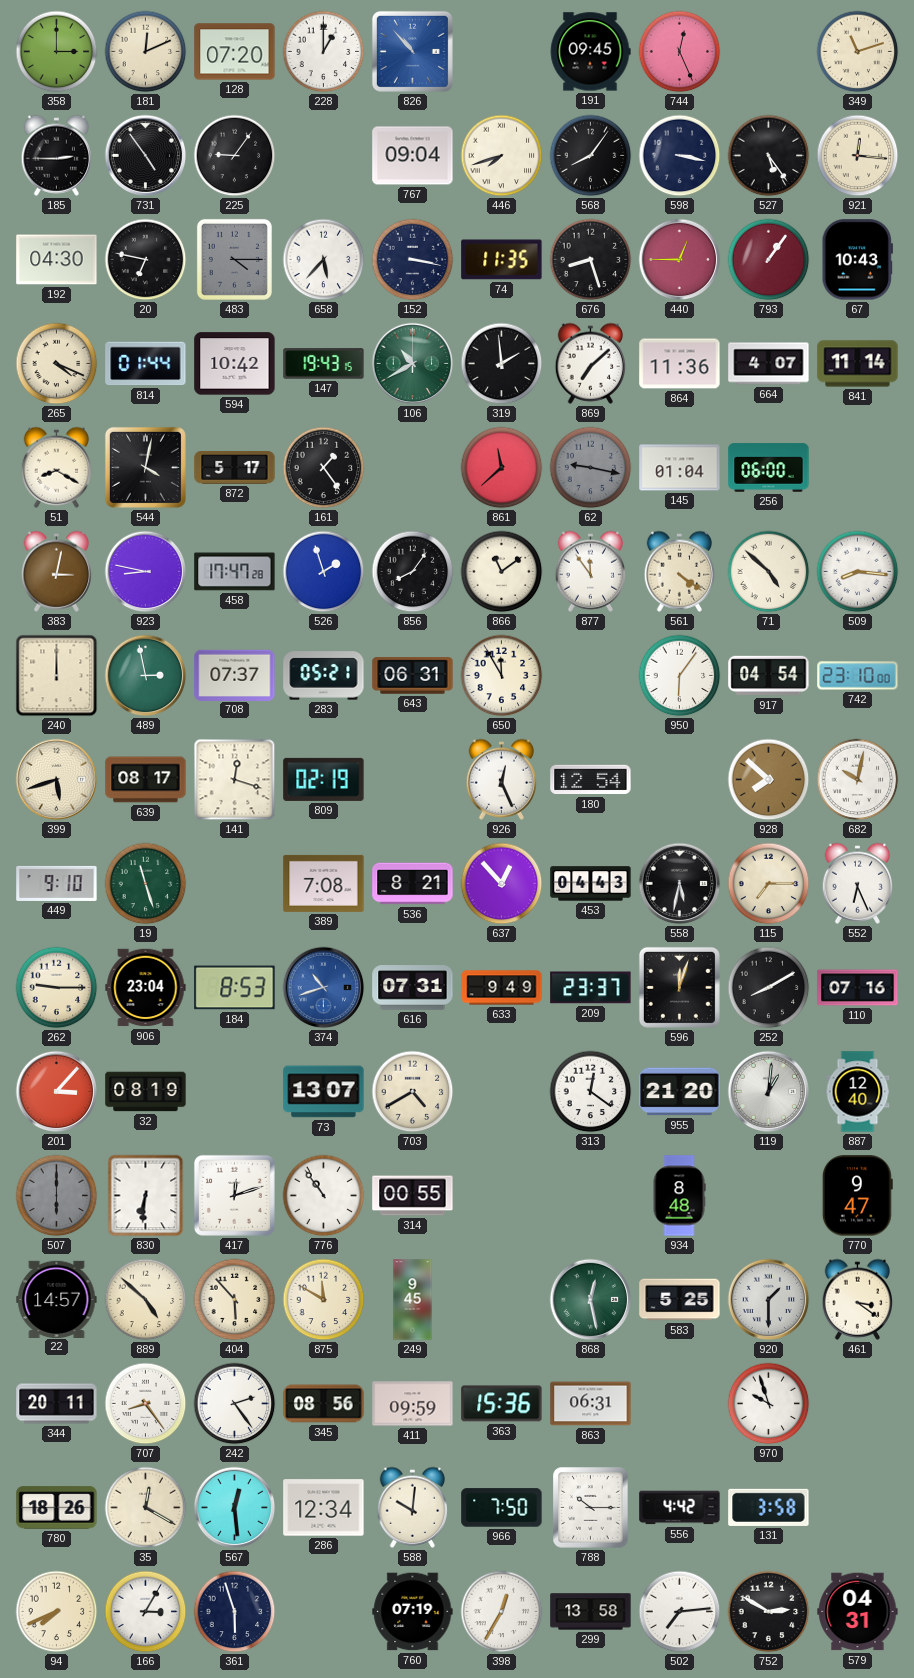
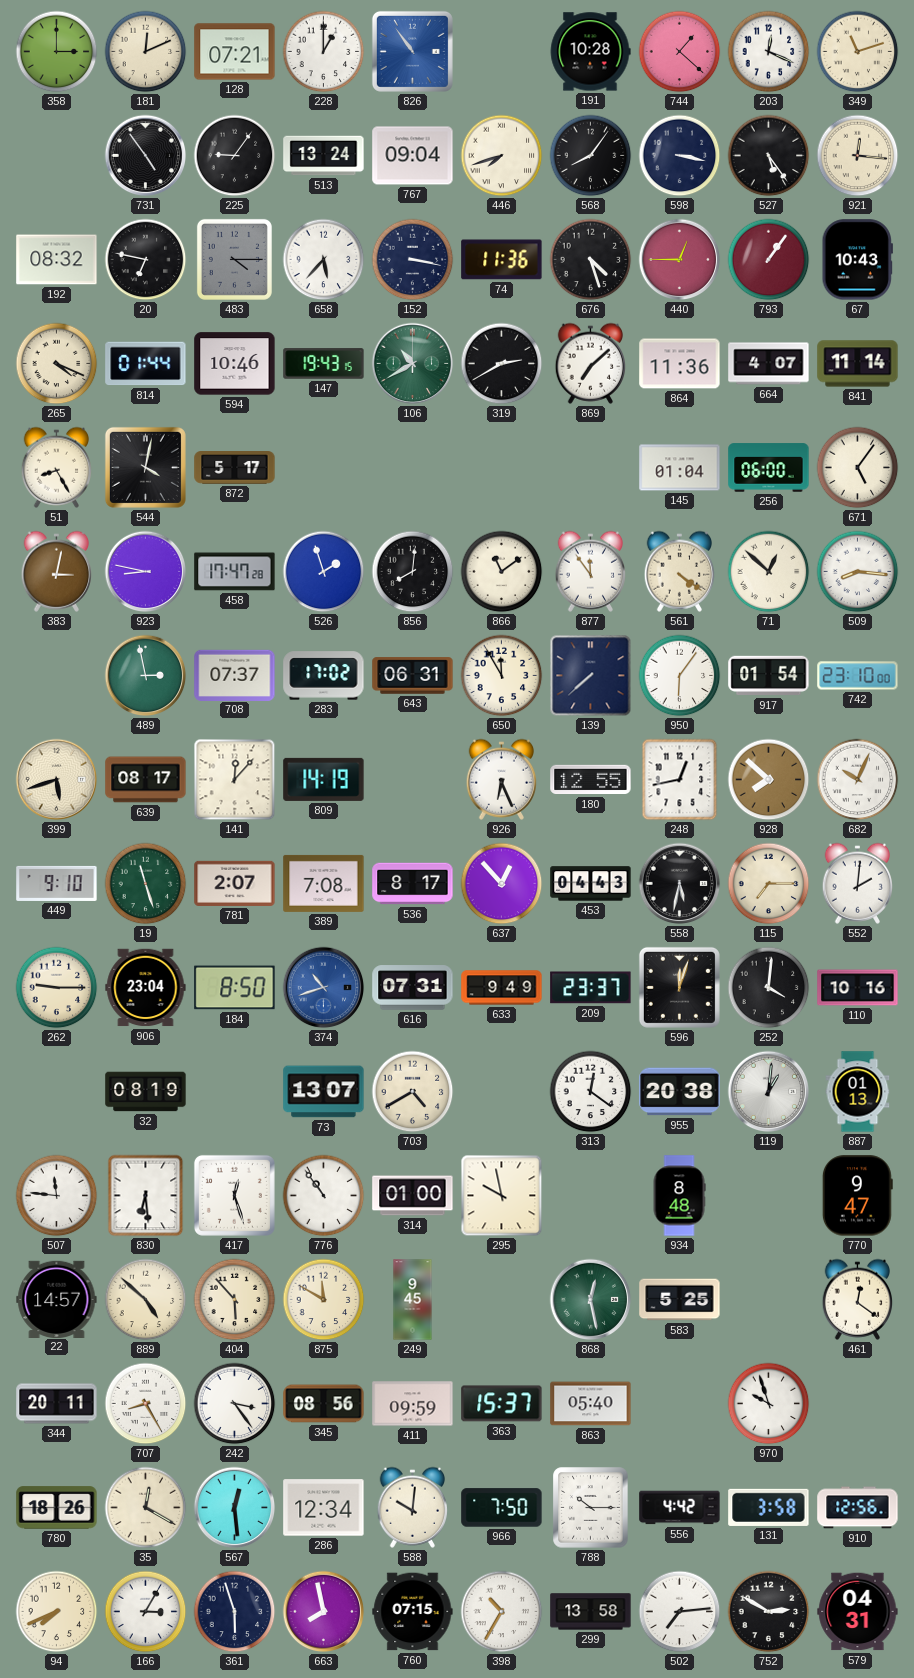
128: 07:20 -> 07:21
826: 10:53 -> 10:54
191: 09:45 -> 10:28
744: 12:26 -> 1:22
203: none -> 12:19
185: 2:45 -> none
513: none -> 13:24
192: 04:30 -> 08:32
74: 11:35 -> 11:36
676: 8:27 -> 4:27
594: 10:42 -> 10:46
319: 1:59 -> 2:40
51: 8:20 -> 8:25
161: 1:24 -> none
861: 11:38 -> none
62: 9:17 -> none
671: none -> 5:06
856: 8:06 -> 8:01
71: 4:52 -> 12:52
240: 12:00 -> none
283: 05:21 -> 17:02
139: none -> 7:38
917: 04:54 -> 01:54
141: 12:18 -> 12:07
809: 02:19 -> 14:19
926: 12:26 -> 6:26
180: 12:54 -> 12:55
248: none -> 12:43
682: 10:02 -> 10:04
781: none -> 2:07
536: 8:21 -> 8:17
552: 6:26 -> 2:01
184: 8:53 -> 8:50
252: 8:10 -> 4:01
110: 07:16 -> 10:16
201: 3:07 -> none
955: 21:20 -> 20:38
887: 12:40 -> 01:13
507: 6:00 -> 11:46
507 dial: grey -> white
830: 6:31 -> 6:29
417: 12:12 -> 12:27
314: 00:55 -> 01:00
295: none -> 9:58
920: 1:30 -> none
461: 3:21 -> 12:21
707: 8:24 -> 8:25
242: 2:24 -> 3:24
363: 15:36 -> 15:37
863: 06:31 -> 05:40
910: none -> 12:56
663: none -> 7:58
760: 07:19 -> 07:15
398: 12:35 -> 10:35
